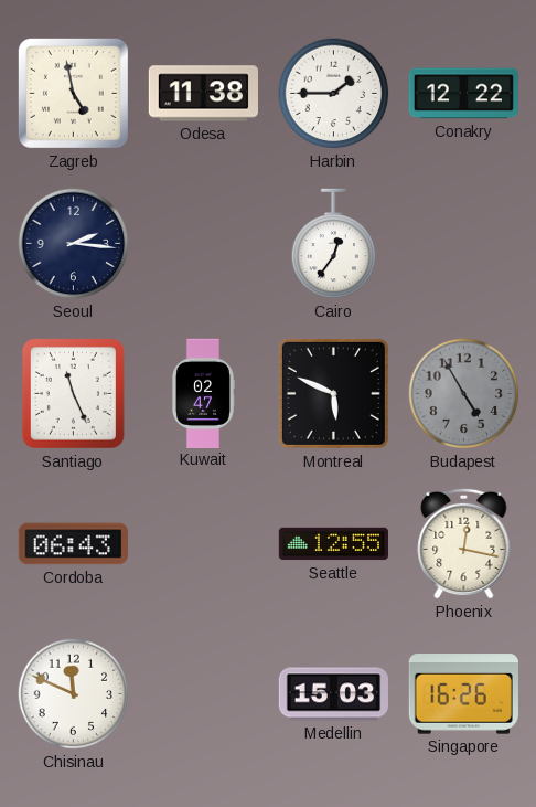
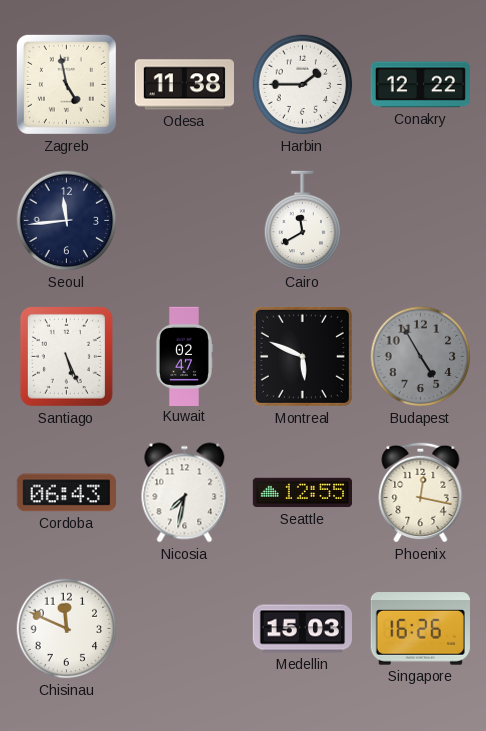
Seoul: 2:16 -> 11:44
Cairo: 12:36 -> 11:40
Santiago: 11:26 -> 5:26
Nicosia: none -> 7:32
